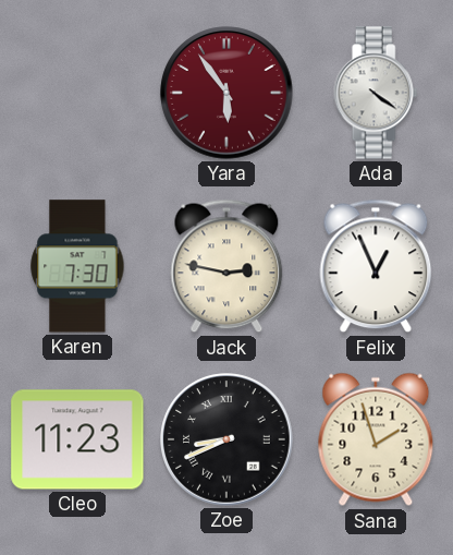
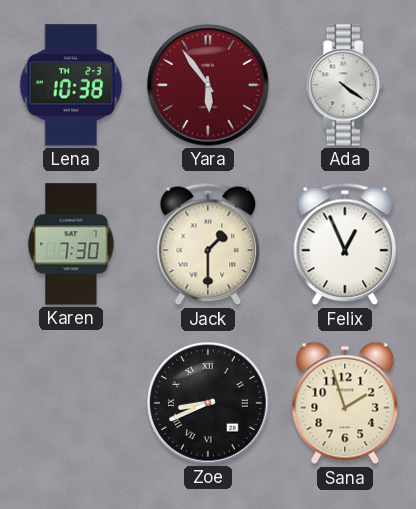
Lena: none -> 10:38
Jack: 2:47 -> 1:30
Cleo: 11:23 -> none
